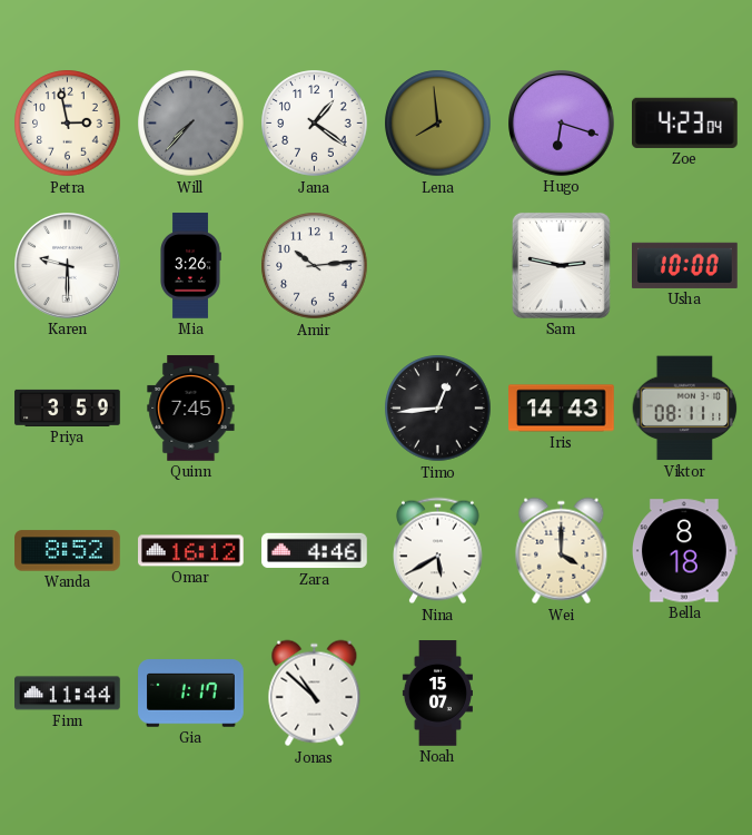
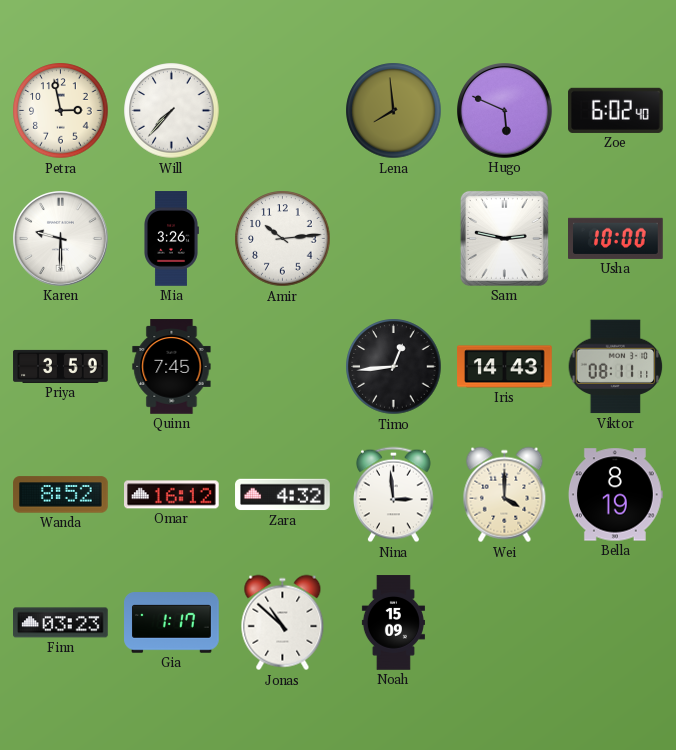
Will dial: grey -> white
Jana: 1:21 -> none
Hugo: 6:18 -> 5:49
Zoe: 4:23 -> 6:02
Zara: 4:46 -> 4:32
Nina: 5:40 -> 2:59
Bella: 8:18 -> 8:19
Finn: 11:44 -> 03:23
Noah: 15:07 -> 15:09
